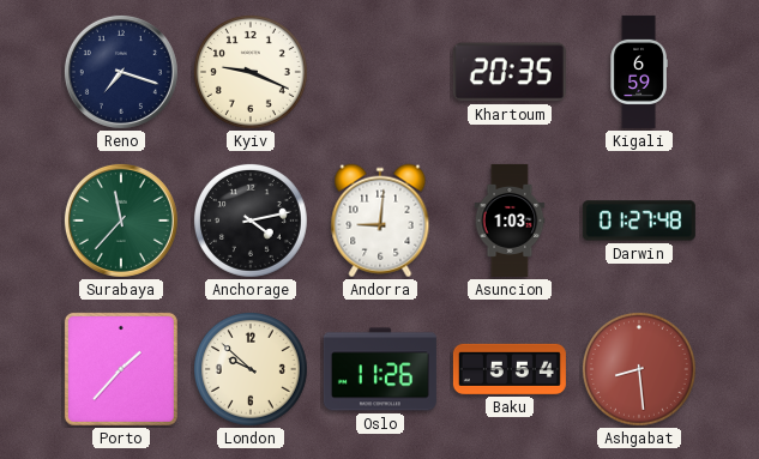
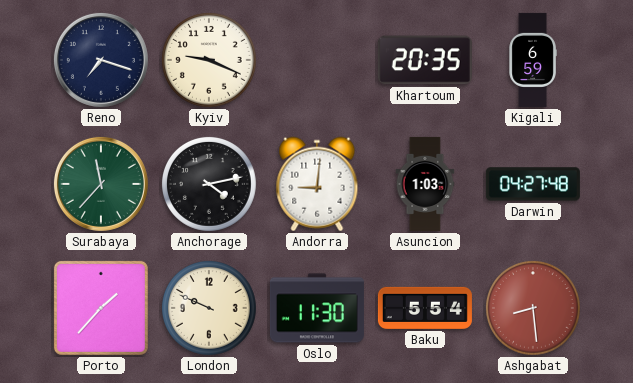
Darwin: 01:27 -> 04:27
London: 9:52 -> 9:49
Oslo: 11:26 -> 11:30
